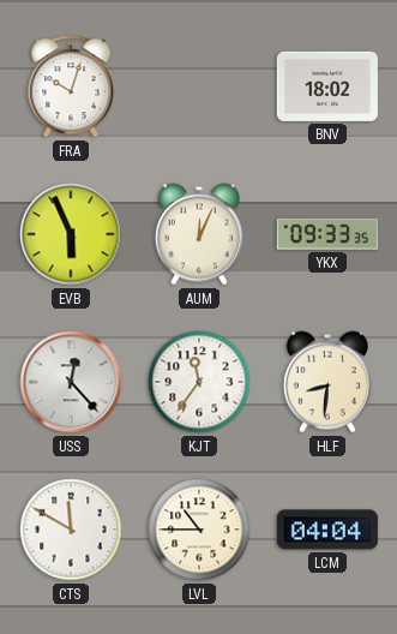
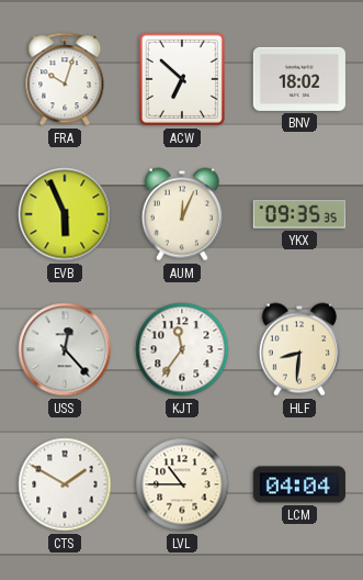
ACW: none -> 6:52
YKX: 09:33 -> 09:35
CTS: 11:50 -> 1:50
